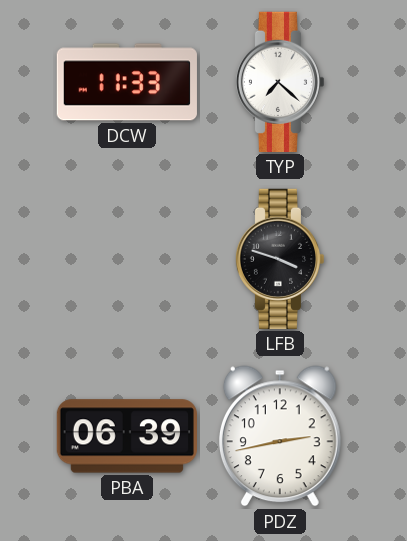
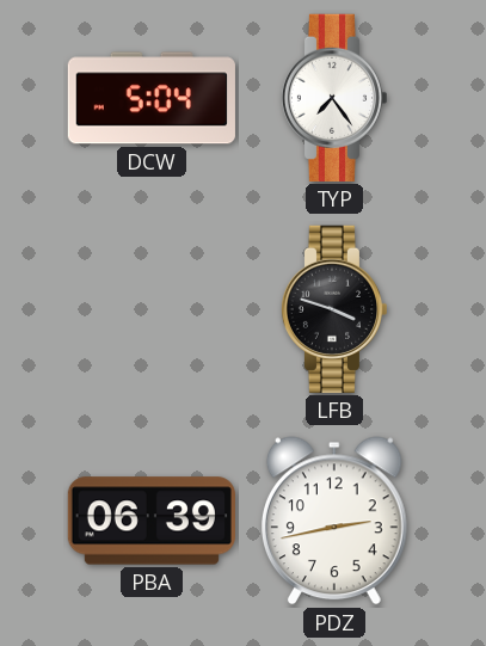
DCW: 11:33 -> 5:04
TYP: 7:22 -> 7:24
